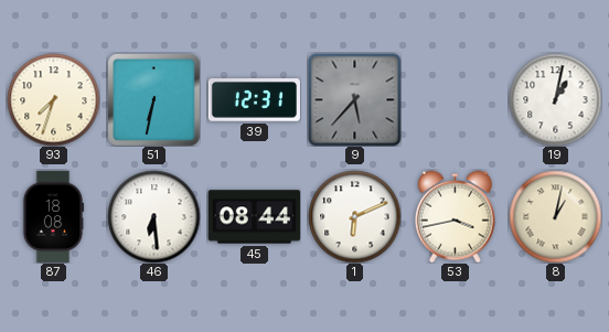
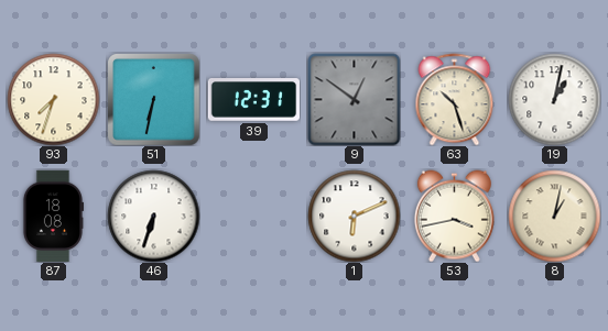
9: 5:37 -> 12:51
63: none -> 10:27
46: 6:29 -> 6:33
45: 08:44 -> none
